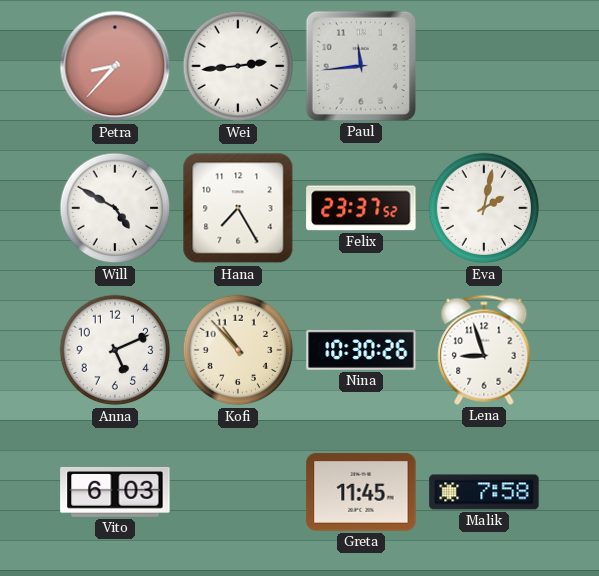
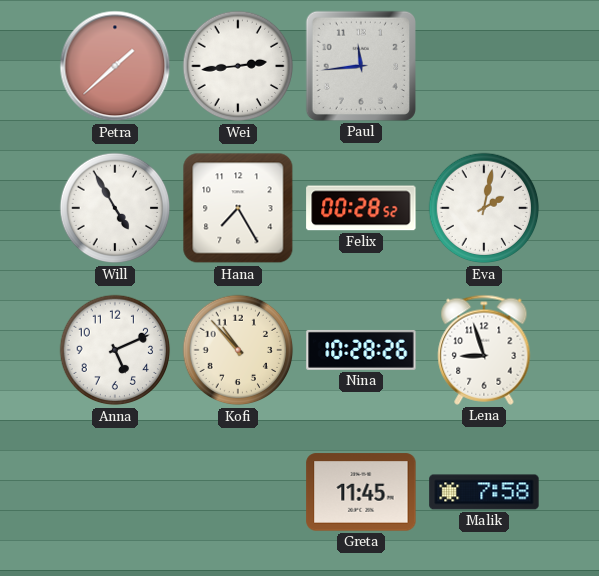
Petra: 8:37 -> 1:38
Will: 4:50 -> 4:55
Felix: 23:37 -> 00:28
Nina: 10:30 -> 10:28
Vito: 6:03 -> none
